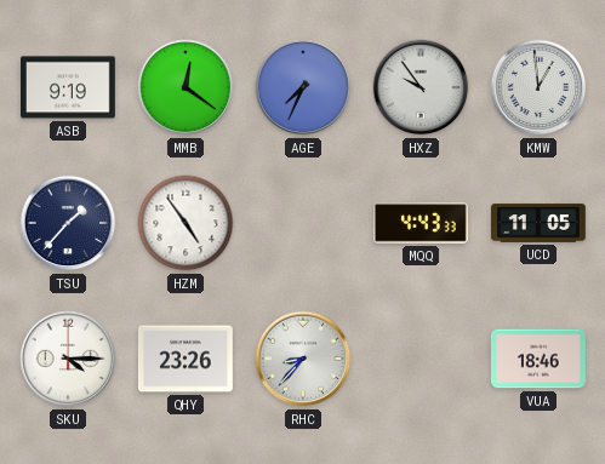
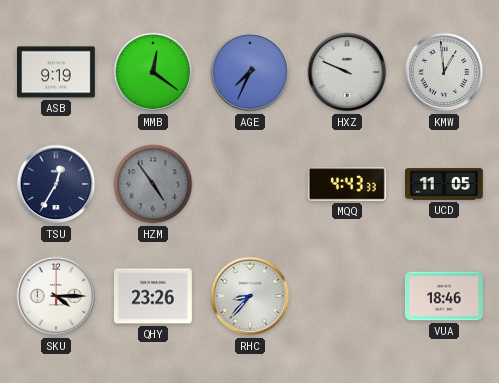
HXZ: 9:54 -> 9:49
TSU: 1:37 -> 12:35
HZM dial: white -> grey
